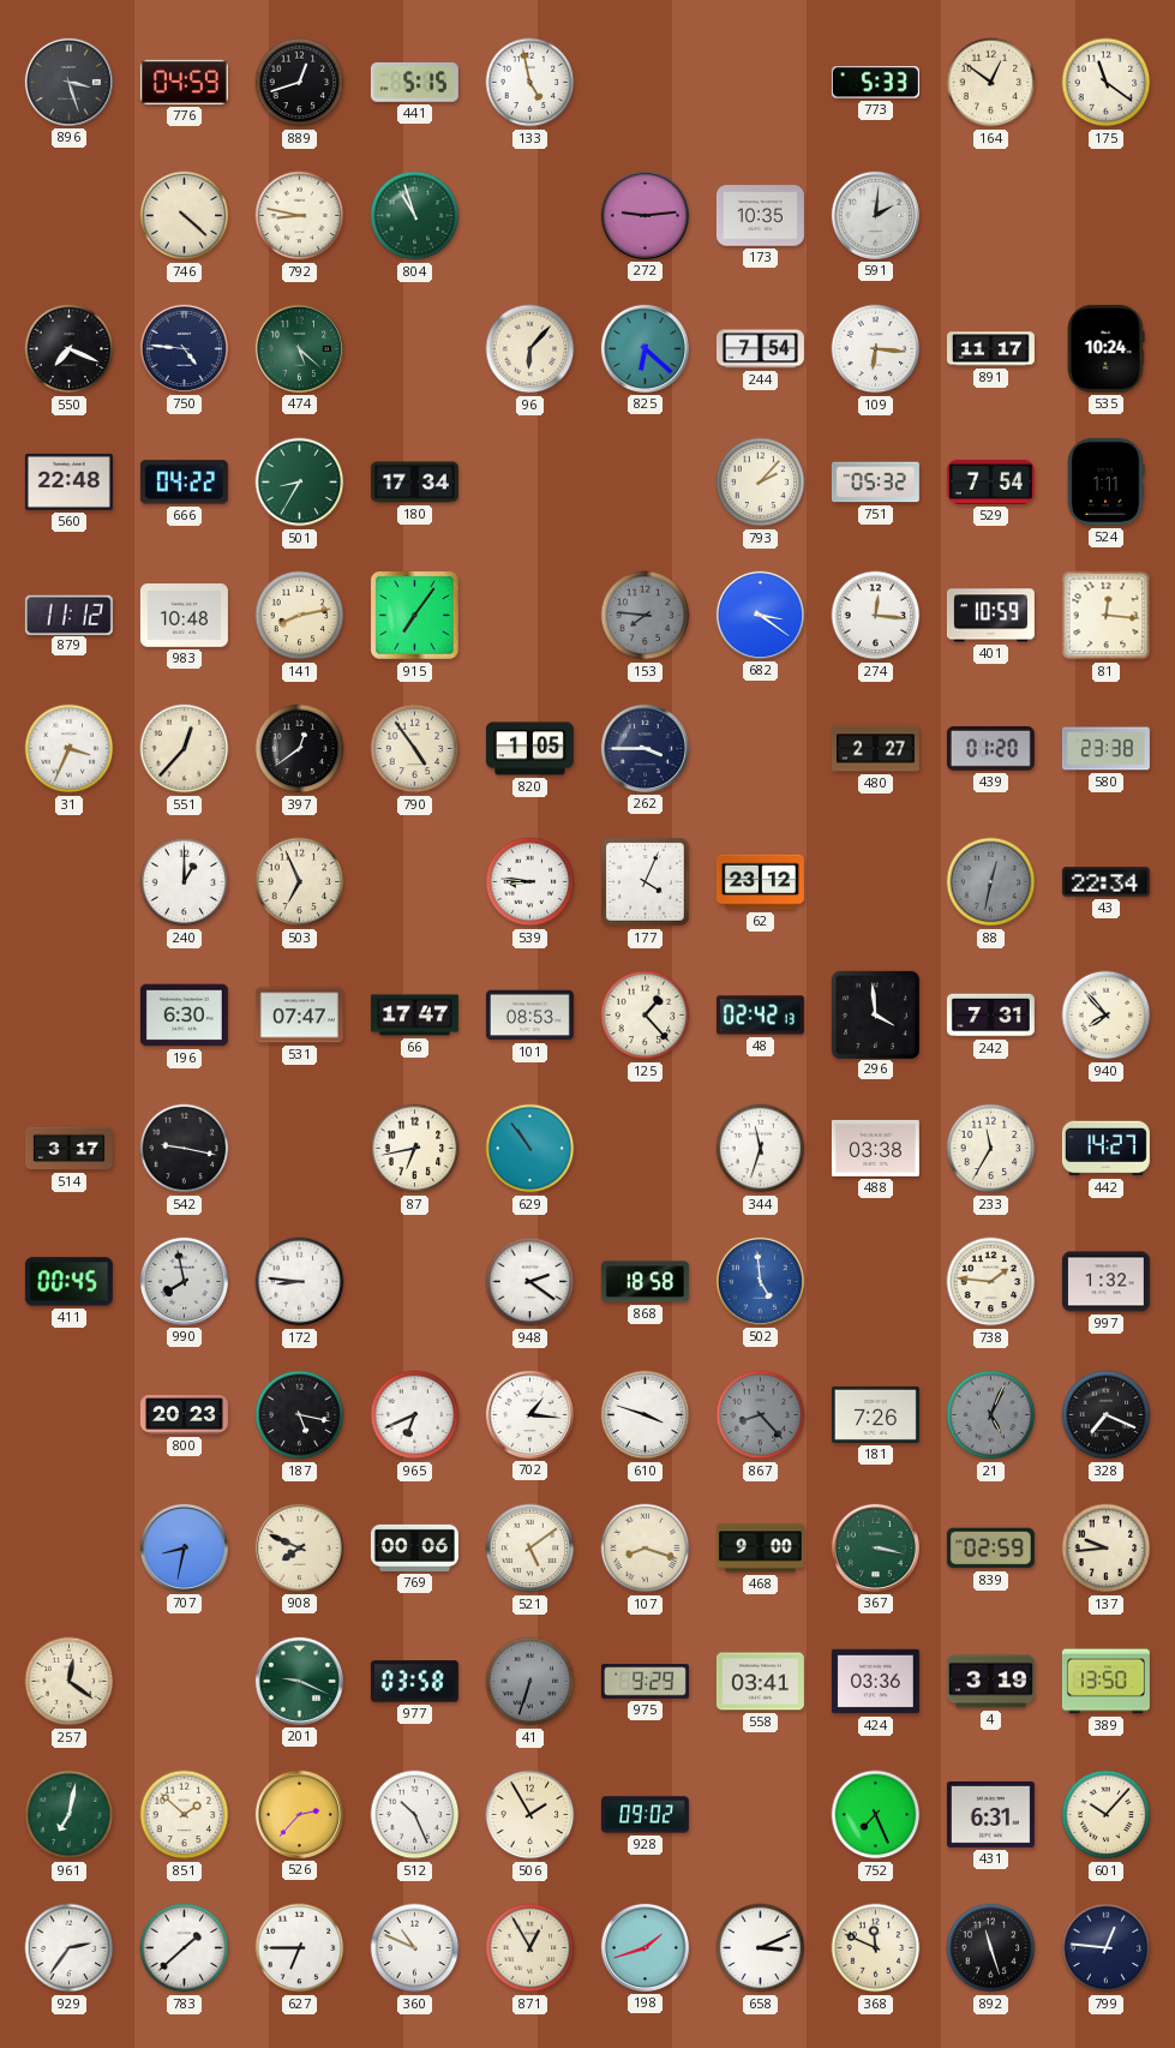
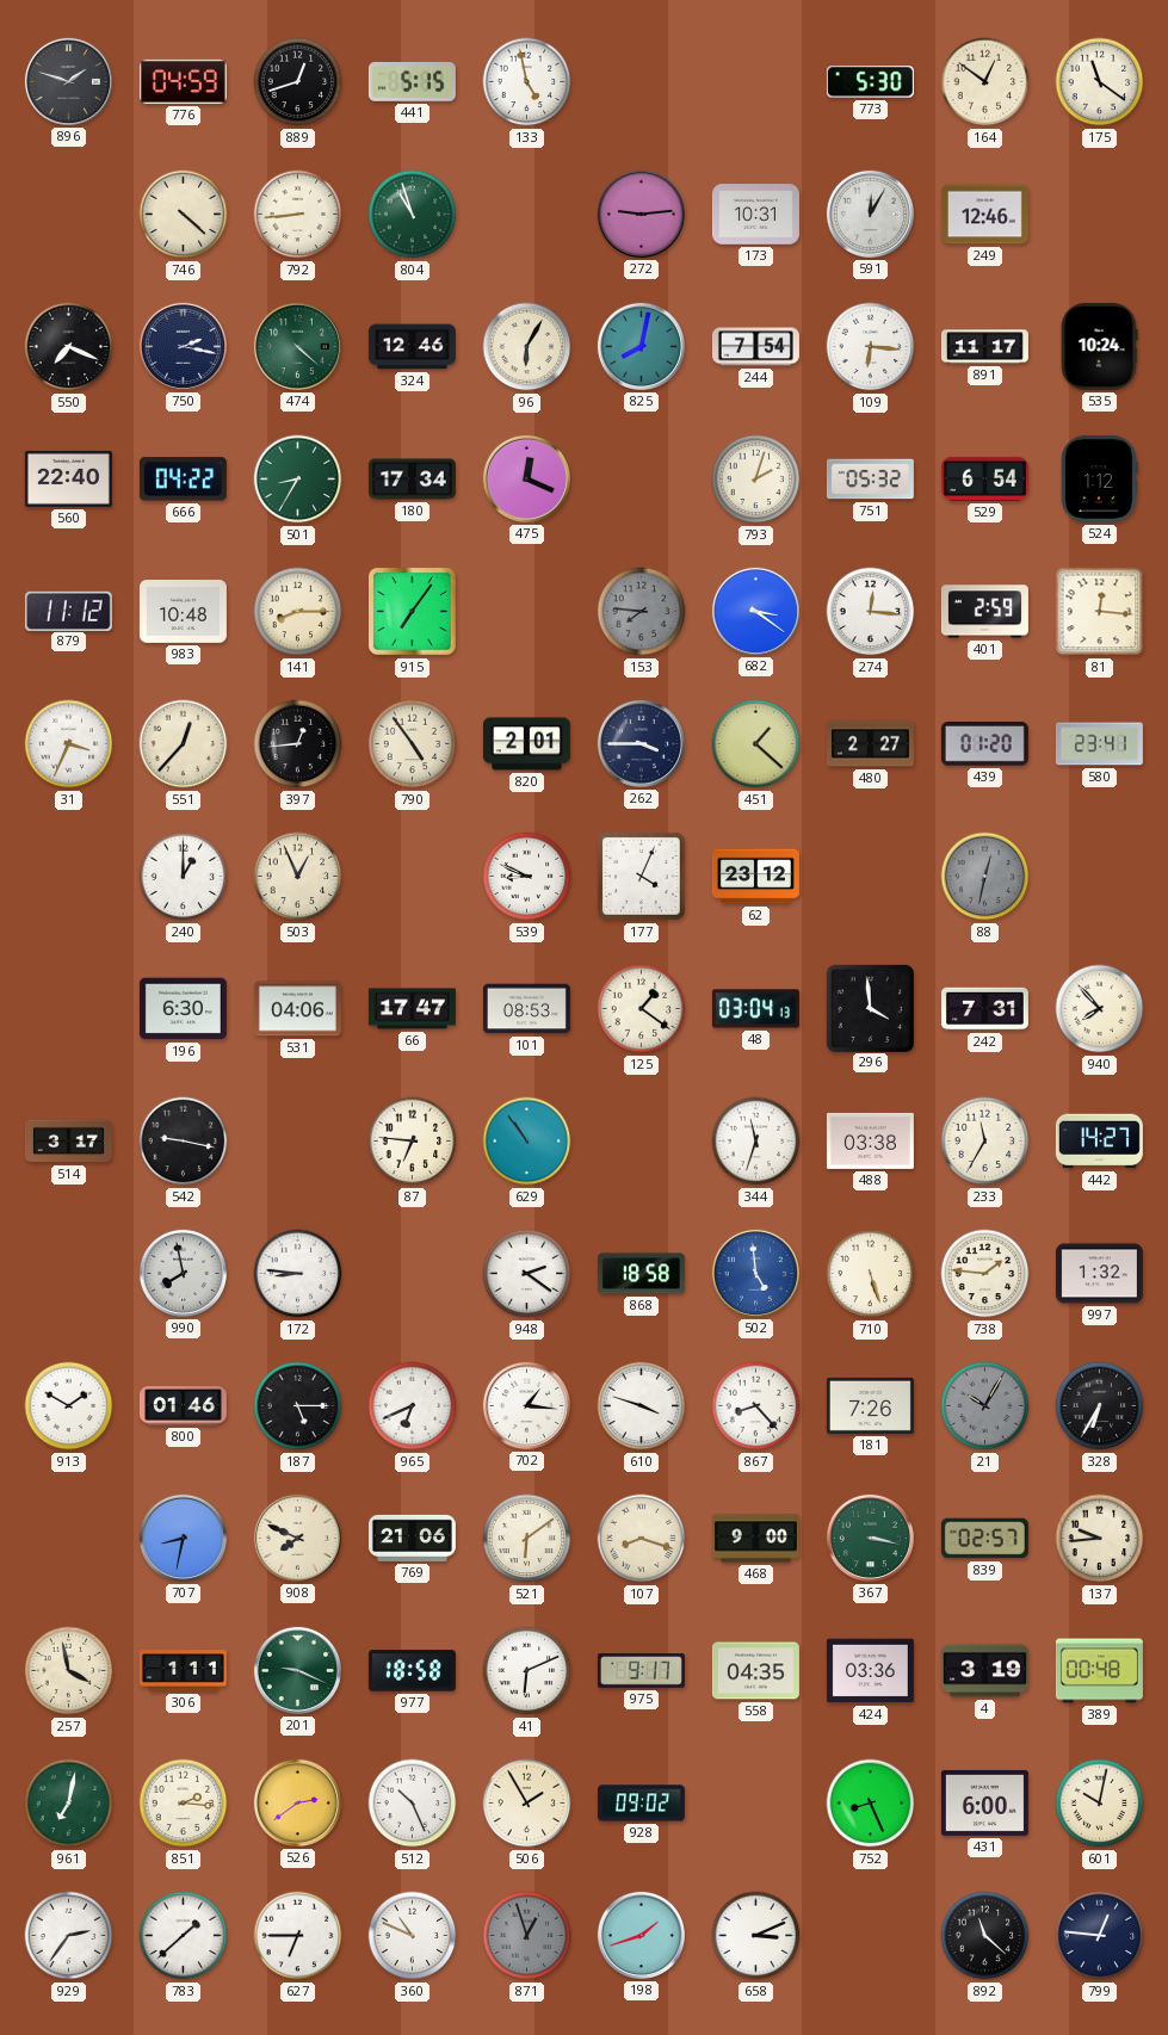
896: 3:27 -> 1:48
773: 5:33 -> 5:30
792: 8:47 -> 8:44
173: 10:35 -> 10:31
591: 2:01 -> 12:05
249: none -> 12:46
750: 4:46 -> 2:17
474: 5:22 -> 4:22
324: none -> 12:46
96: 6:07 -> 6:05
825: 6:22 -> 8:02
560: 22:48 -> 22:40
475: none -> 12:19
793: 2:07 -> 2:03
529: 7:54 -> 6:54
524: 1:11 -> 1:12
141: 8:13 -> 8:15
401: 10:59 -> 2:59
397: 12:39 -> 12:44
820: 1:05 -> 2:01
451: none -> 1:22
580: 23:38 -> 23:41
503: 6:56 -> 12:56
539: 8:46 -> 8:49
43: 22:34 -> none
531: 07:47 -> 04:06
125: 1:23 -> 1:21
48: 02:42 -> 03:04
87: 6:43 -> 6:46
411: 00:45 -> none
710: none -> 5:27
913: none -> 1:50
800: 20:23 -> 01:46
187: 5:17 -> 5:15
867 dial: grey -> white
21: 5:04 -> 10:05
328: 7:19 -> 6:35
769: 00:06 -> 21:06
521: 5:09 -> 6:09
839: 02:59 -> 02:57
257: 12:21 -> 3:58
306: none -> 1:11
977: 03:58 -> 18:58
41: 6:33 -> 6:11
41 dial: grey -> white
975: 9:29 -> 9:17
558: 03:41 -> 04:35
389: 13:50 -> 00:48
851: 1:52 -> 2:16
526: 2:37 -> 2:39
752: 7:26 -> 8:26
431: 6:31 -> 6:00
601: 10:07 -> 10:02
871: 12:55 -> 12:57
871 dial: cream -> grey
368: 11:49 -> none
892: 11:27 -> 11:22
